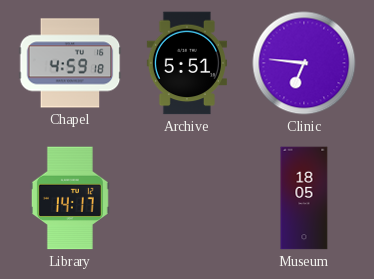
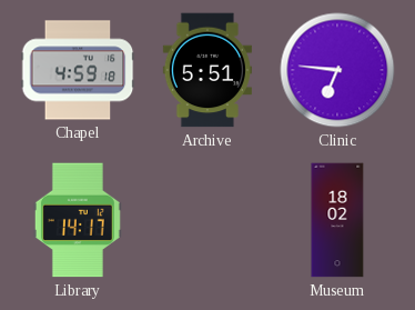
Museum: 18:05 -> 18:02
